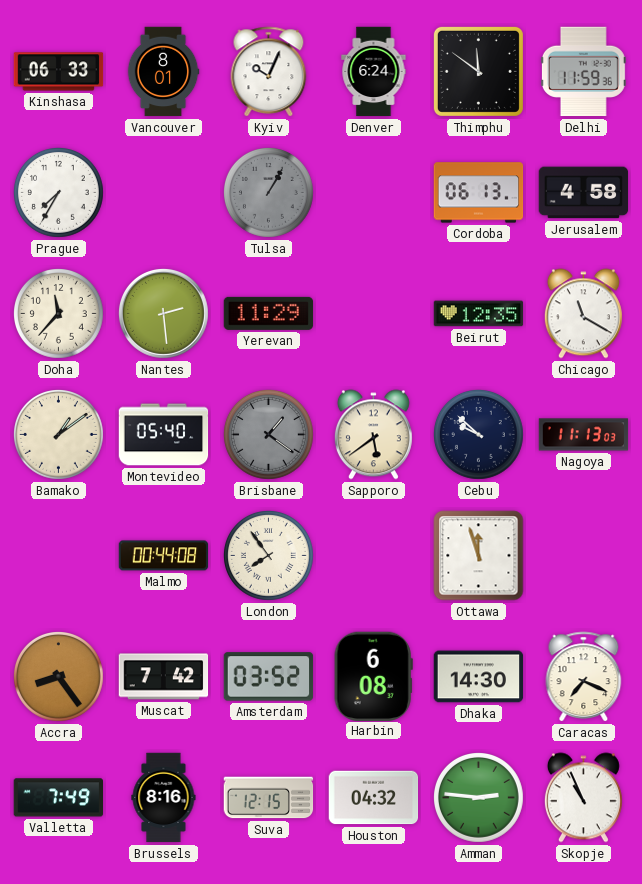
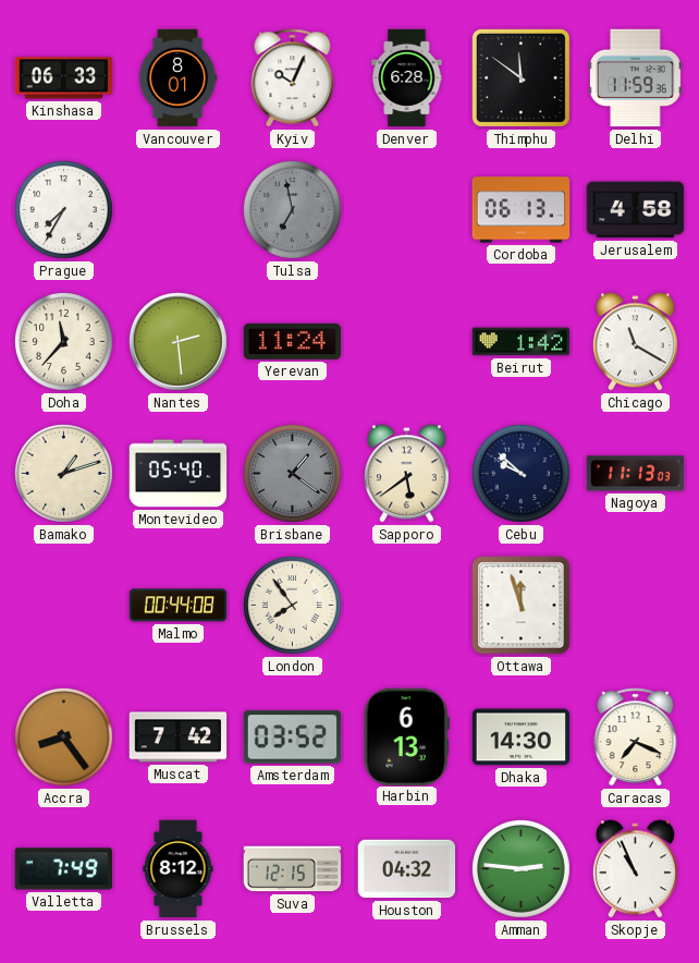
Denver: 6:24 -> 6:28
Tulsa: 1:05 -> 6:58
Yerevan: 11:29 -> 11:24
Beirut: 12:35 -> 1:42
Bamako: 1:09 -> 1:12
Harbin: 6:08 -> 6:13
Brussels: 8:16 -> 8:12
